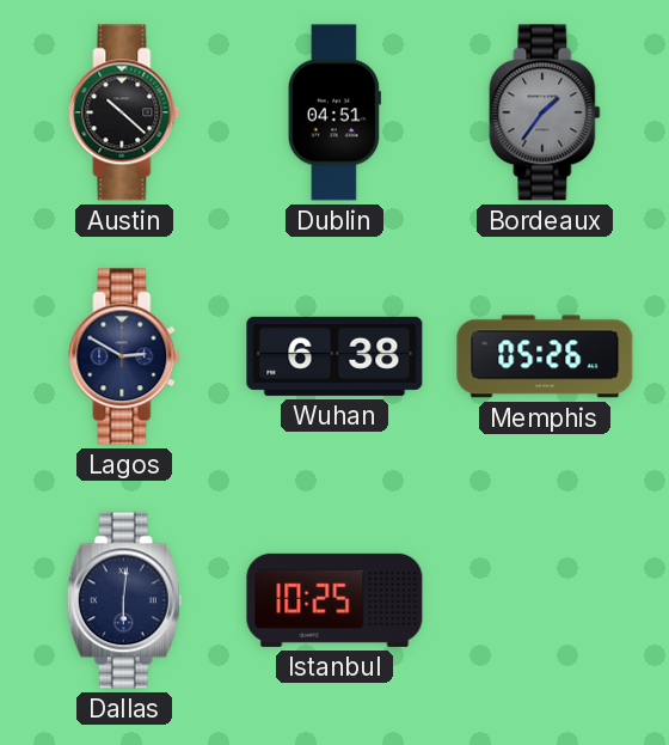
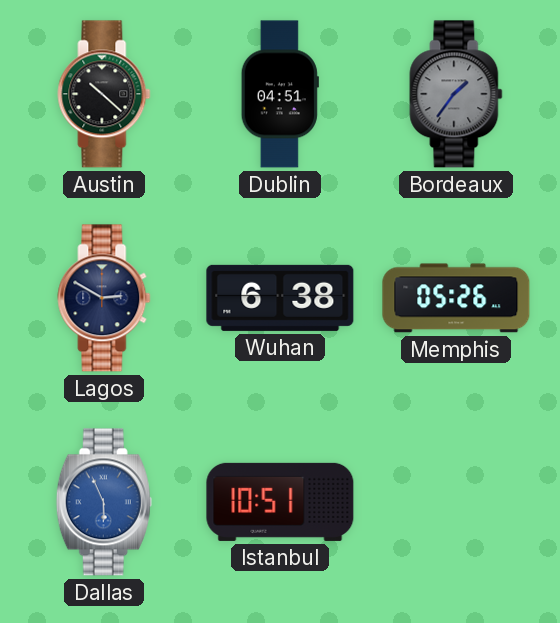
Dallas: 6:01 -> 5:56
Dallas dial: navy -> blue
Istanbul: 10:25 -> 10:51
